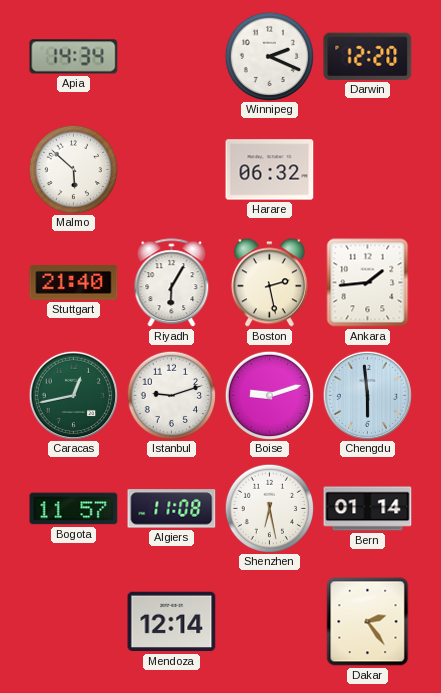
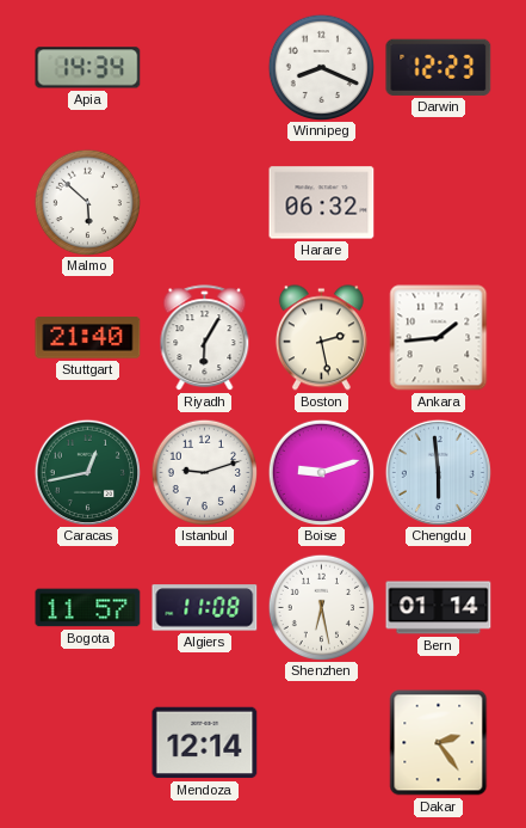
Winnipeg: 2:19 -> 8:19
Darwin: 12:20 -> 12:23
